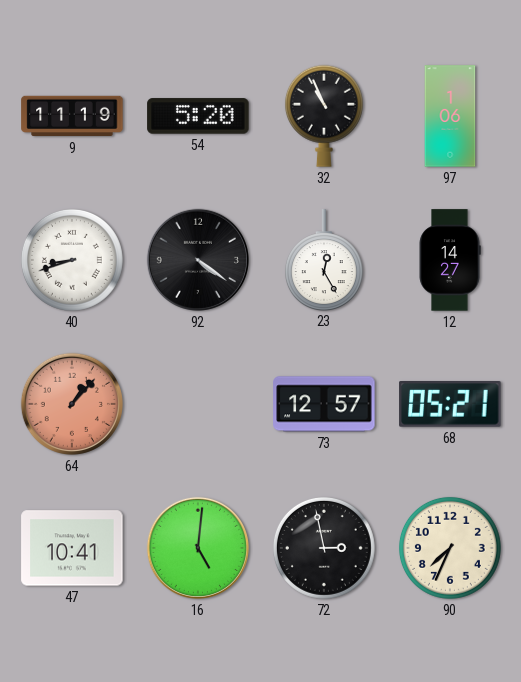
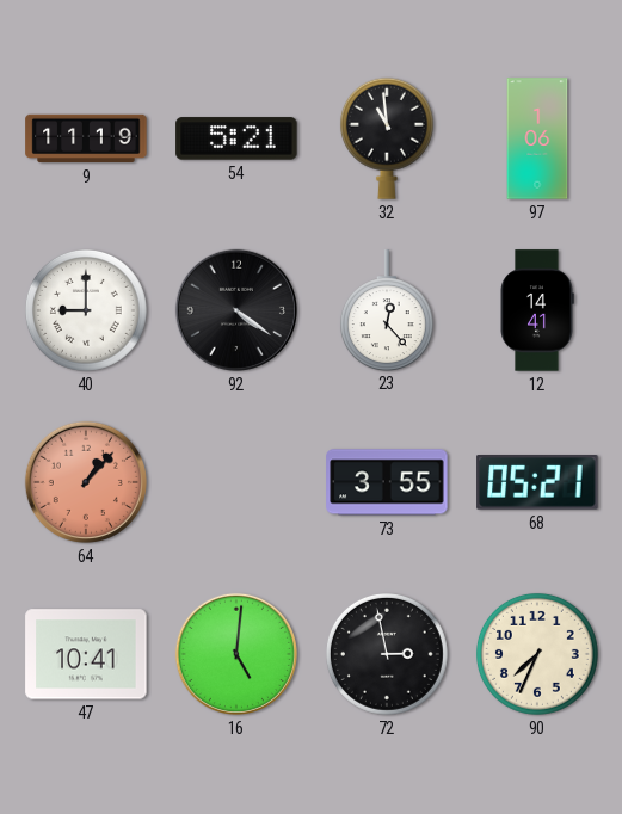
54: 5:20 -> 5:21
32: 10:56 -> 10:59
40: 8:42 -> 9:00
23: 12:25 -> 12:23
12: 14:27 -> 14:41
73: 12:57 -> 3:55
